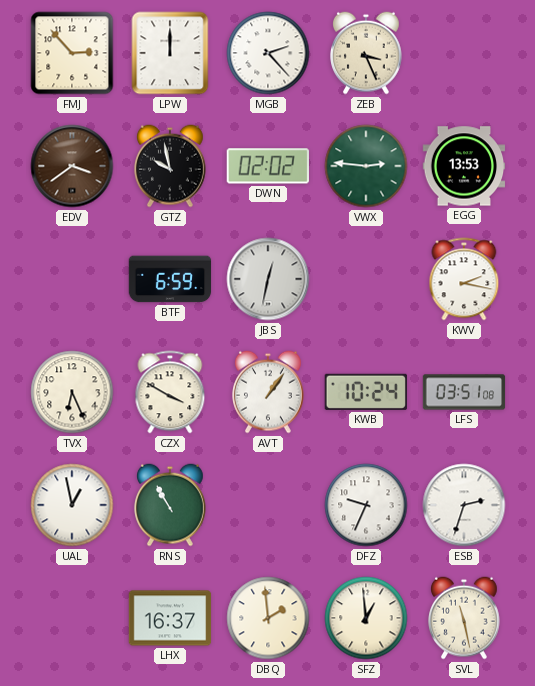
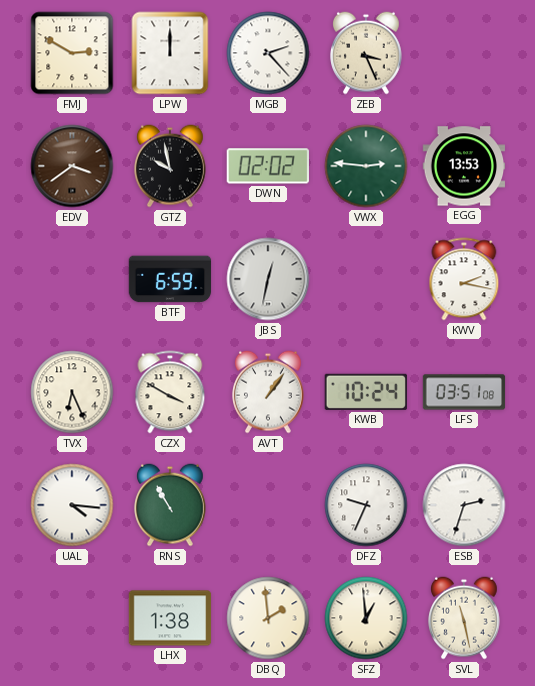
FMJ: 2:53 -> 2:50
UAL: 12:58 -> 4:16
LHX: 16:37 -> 1:38
